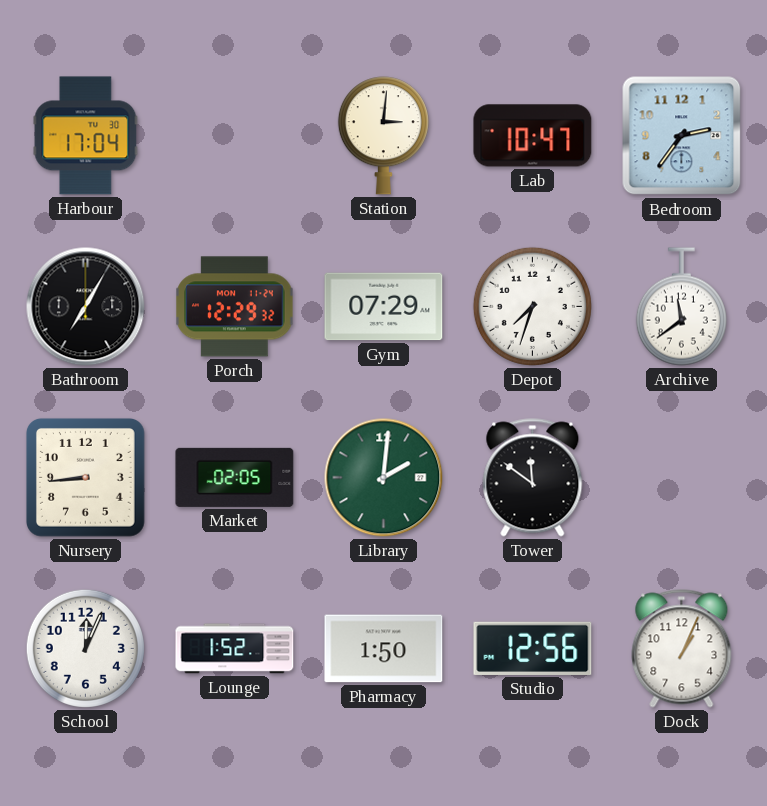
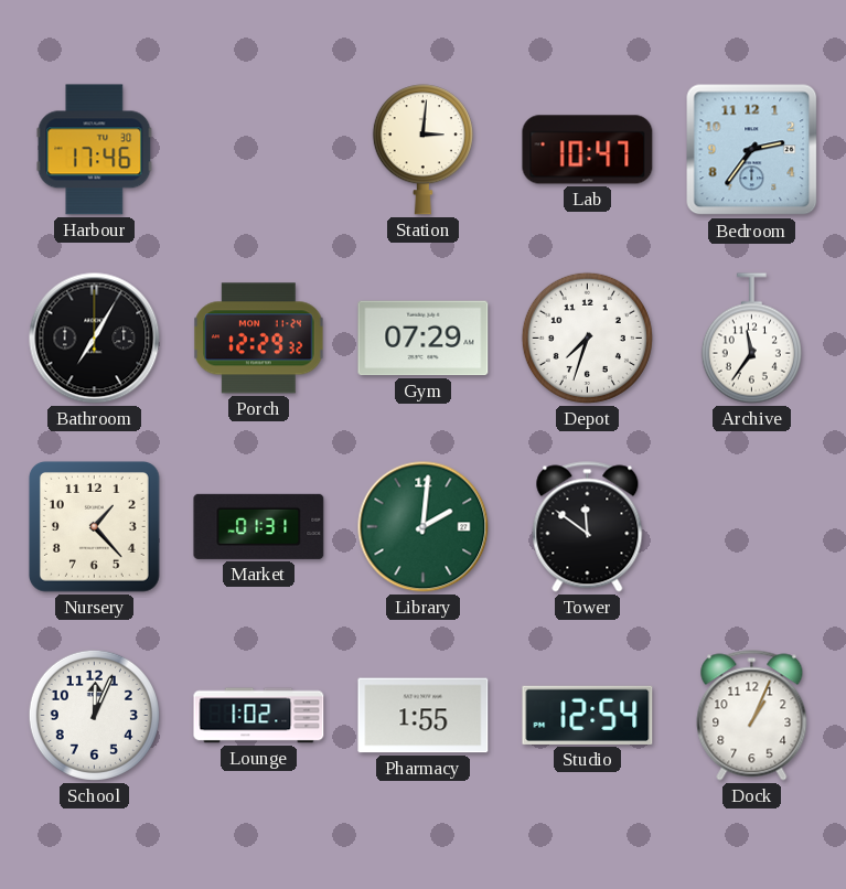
Harbour: 17:04 -> 17:46
Archive: 11:39 -> 11:36
Nursery: 8:44 -> 1:23
Market: 02:05 -> 01:31
Lounge: 1:52 -> 1:02
Pharmacy: 1:50 -> 1:55
Studio: 12:56 -> 12:54
